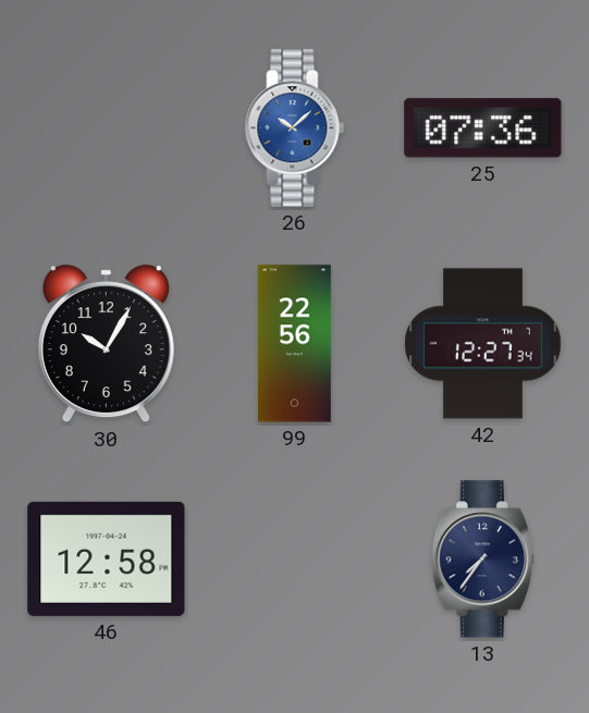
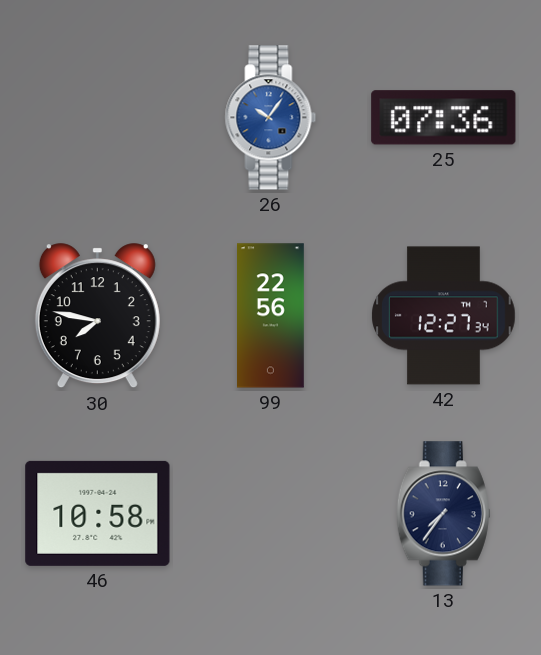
26: 10:08 -> 10:06
30: 10:05 -> 7:47
46: 12:58 -> 10:58
